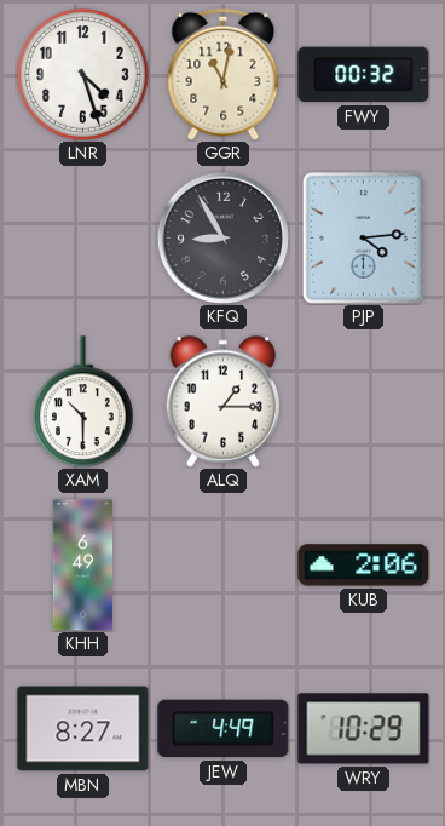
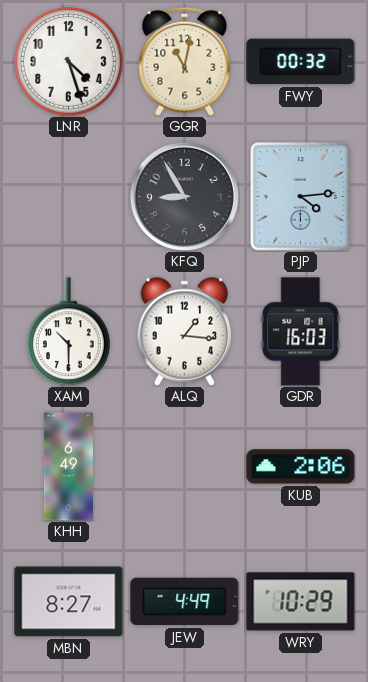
ALQ: 1:15 -> 1:16
GDR: none -> 16:03
